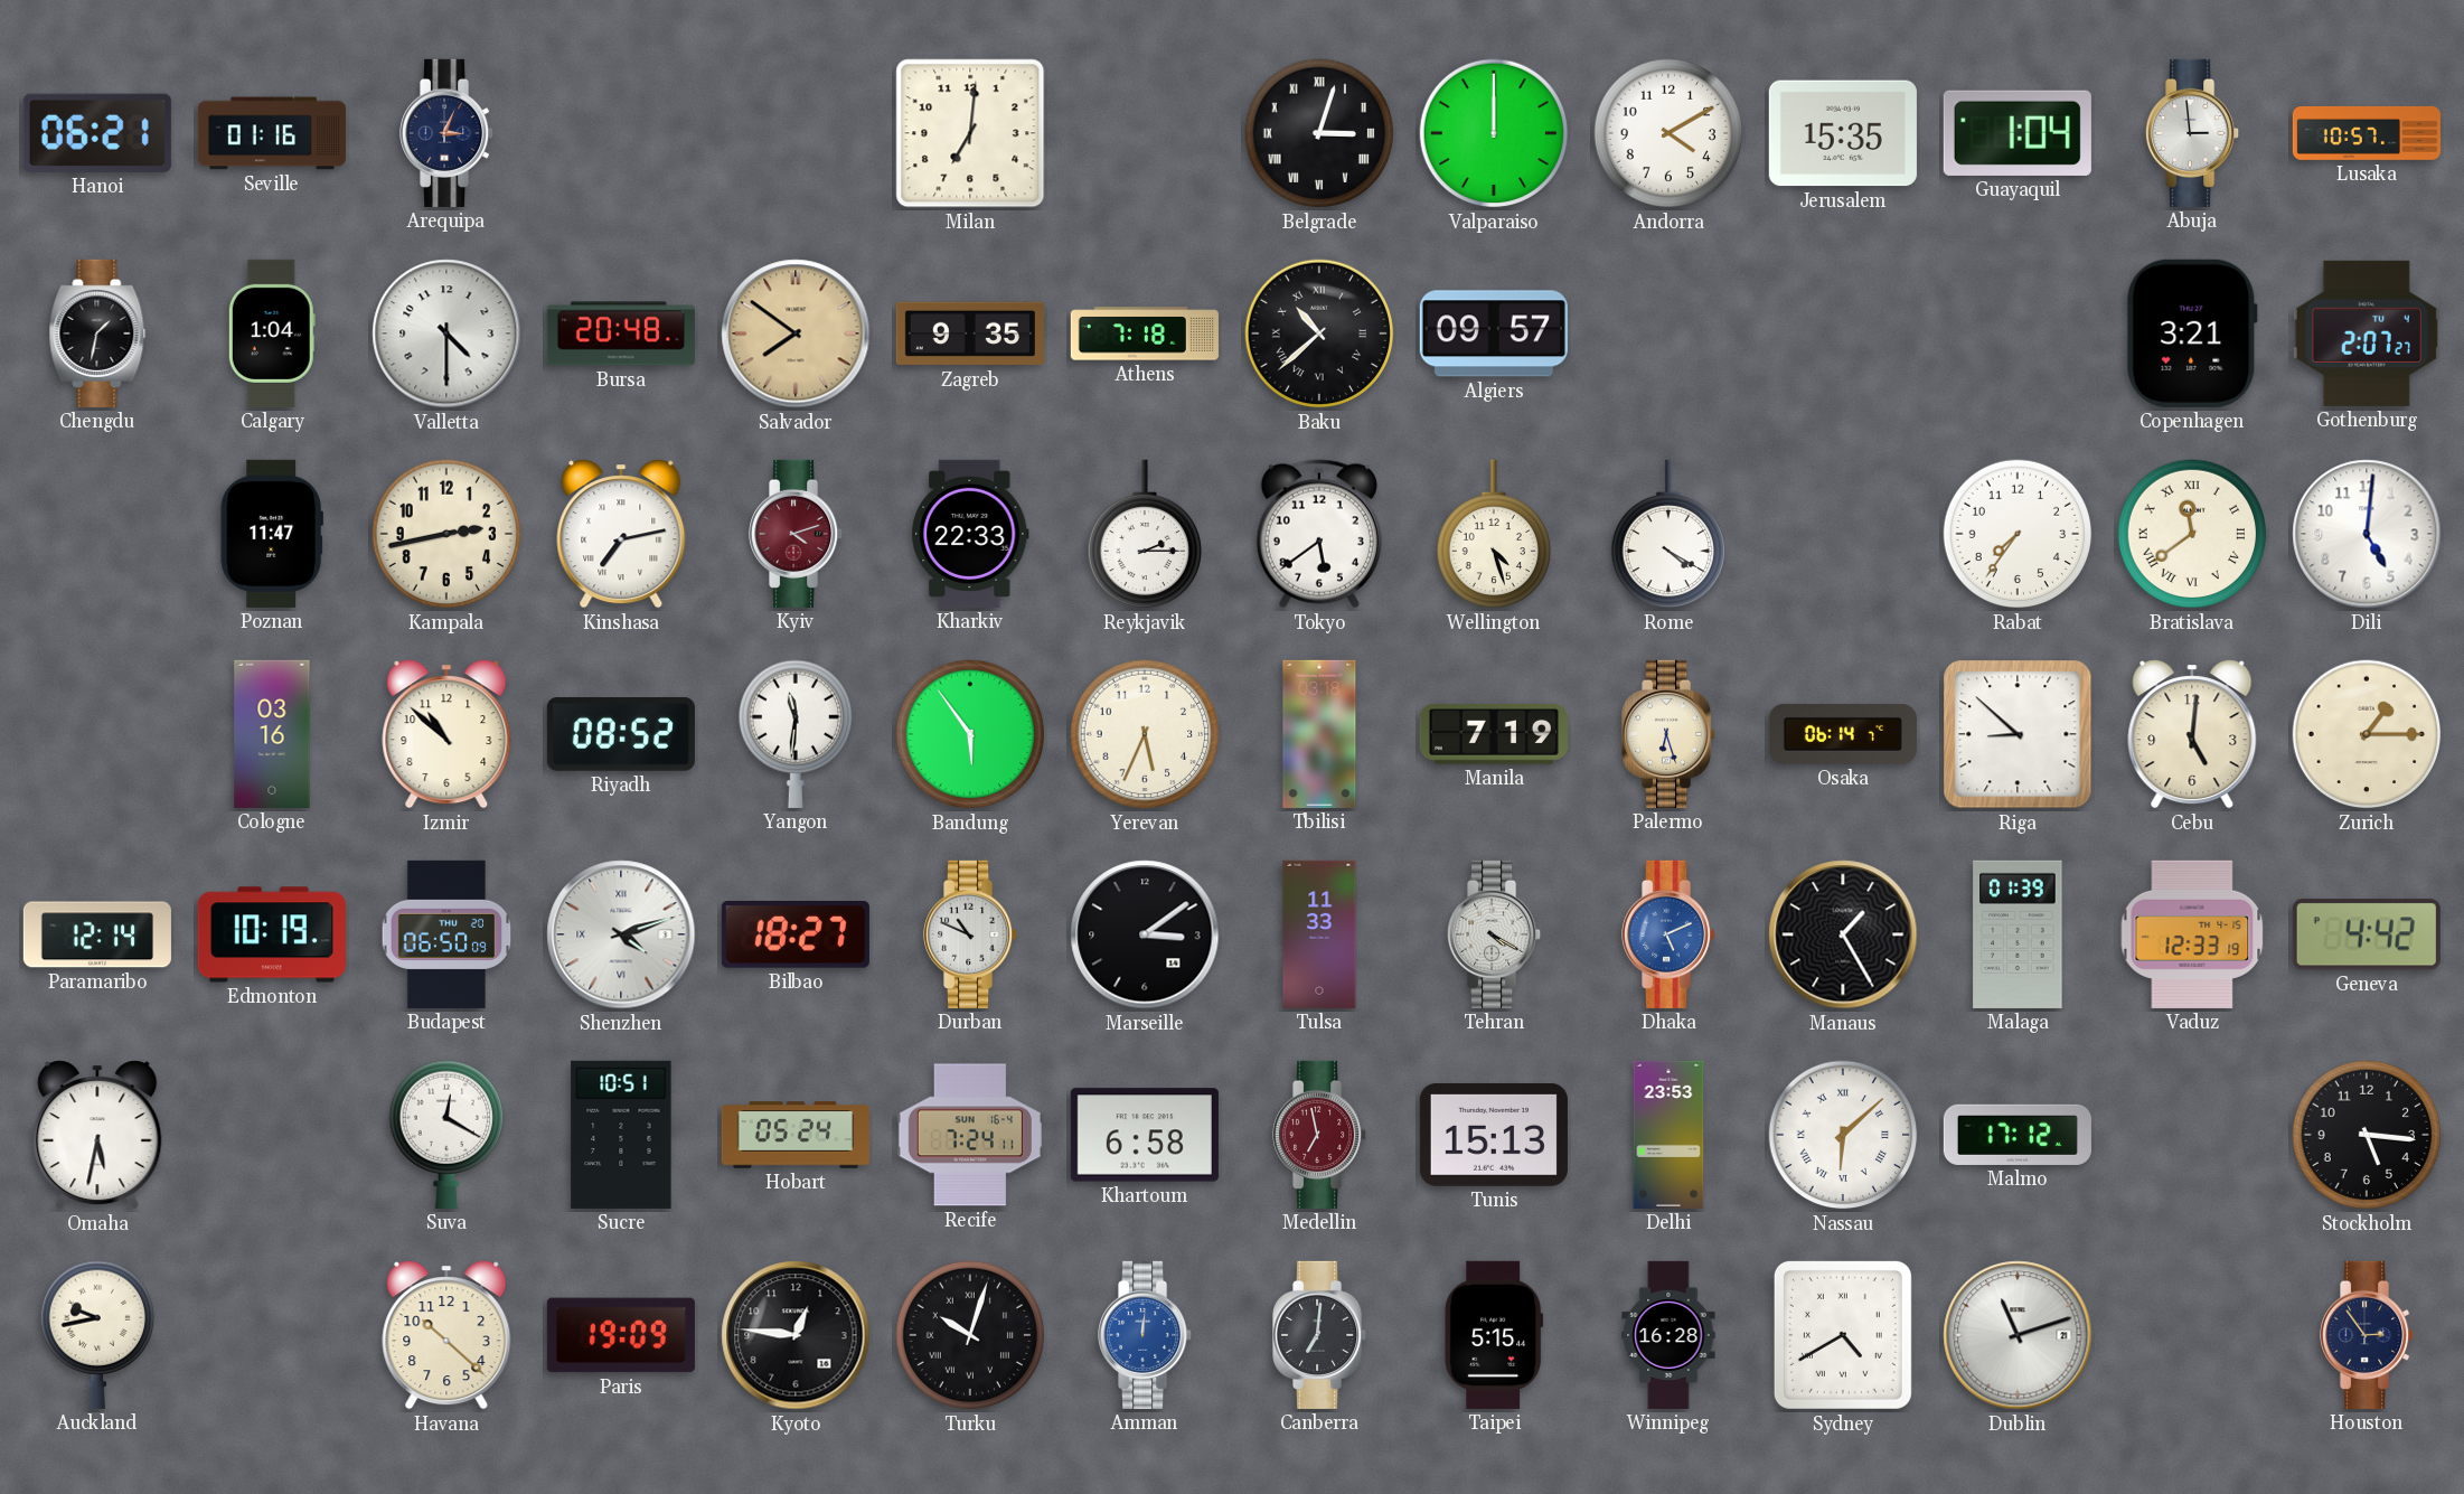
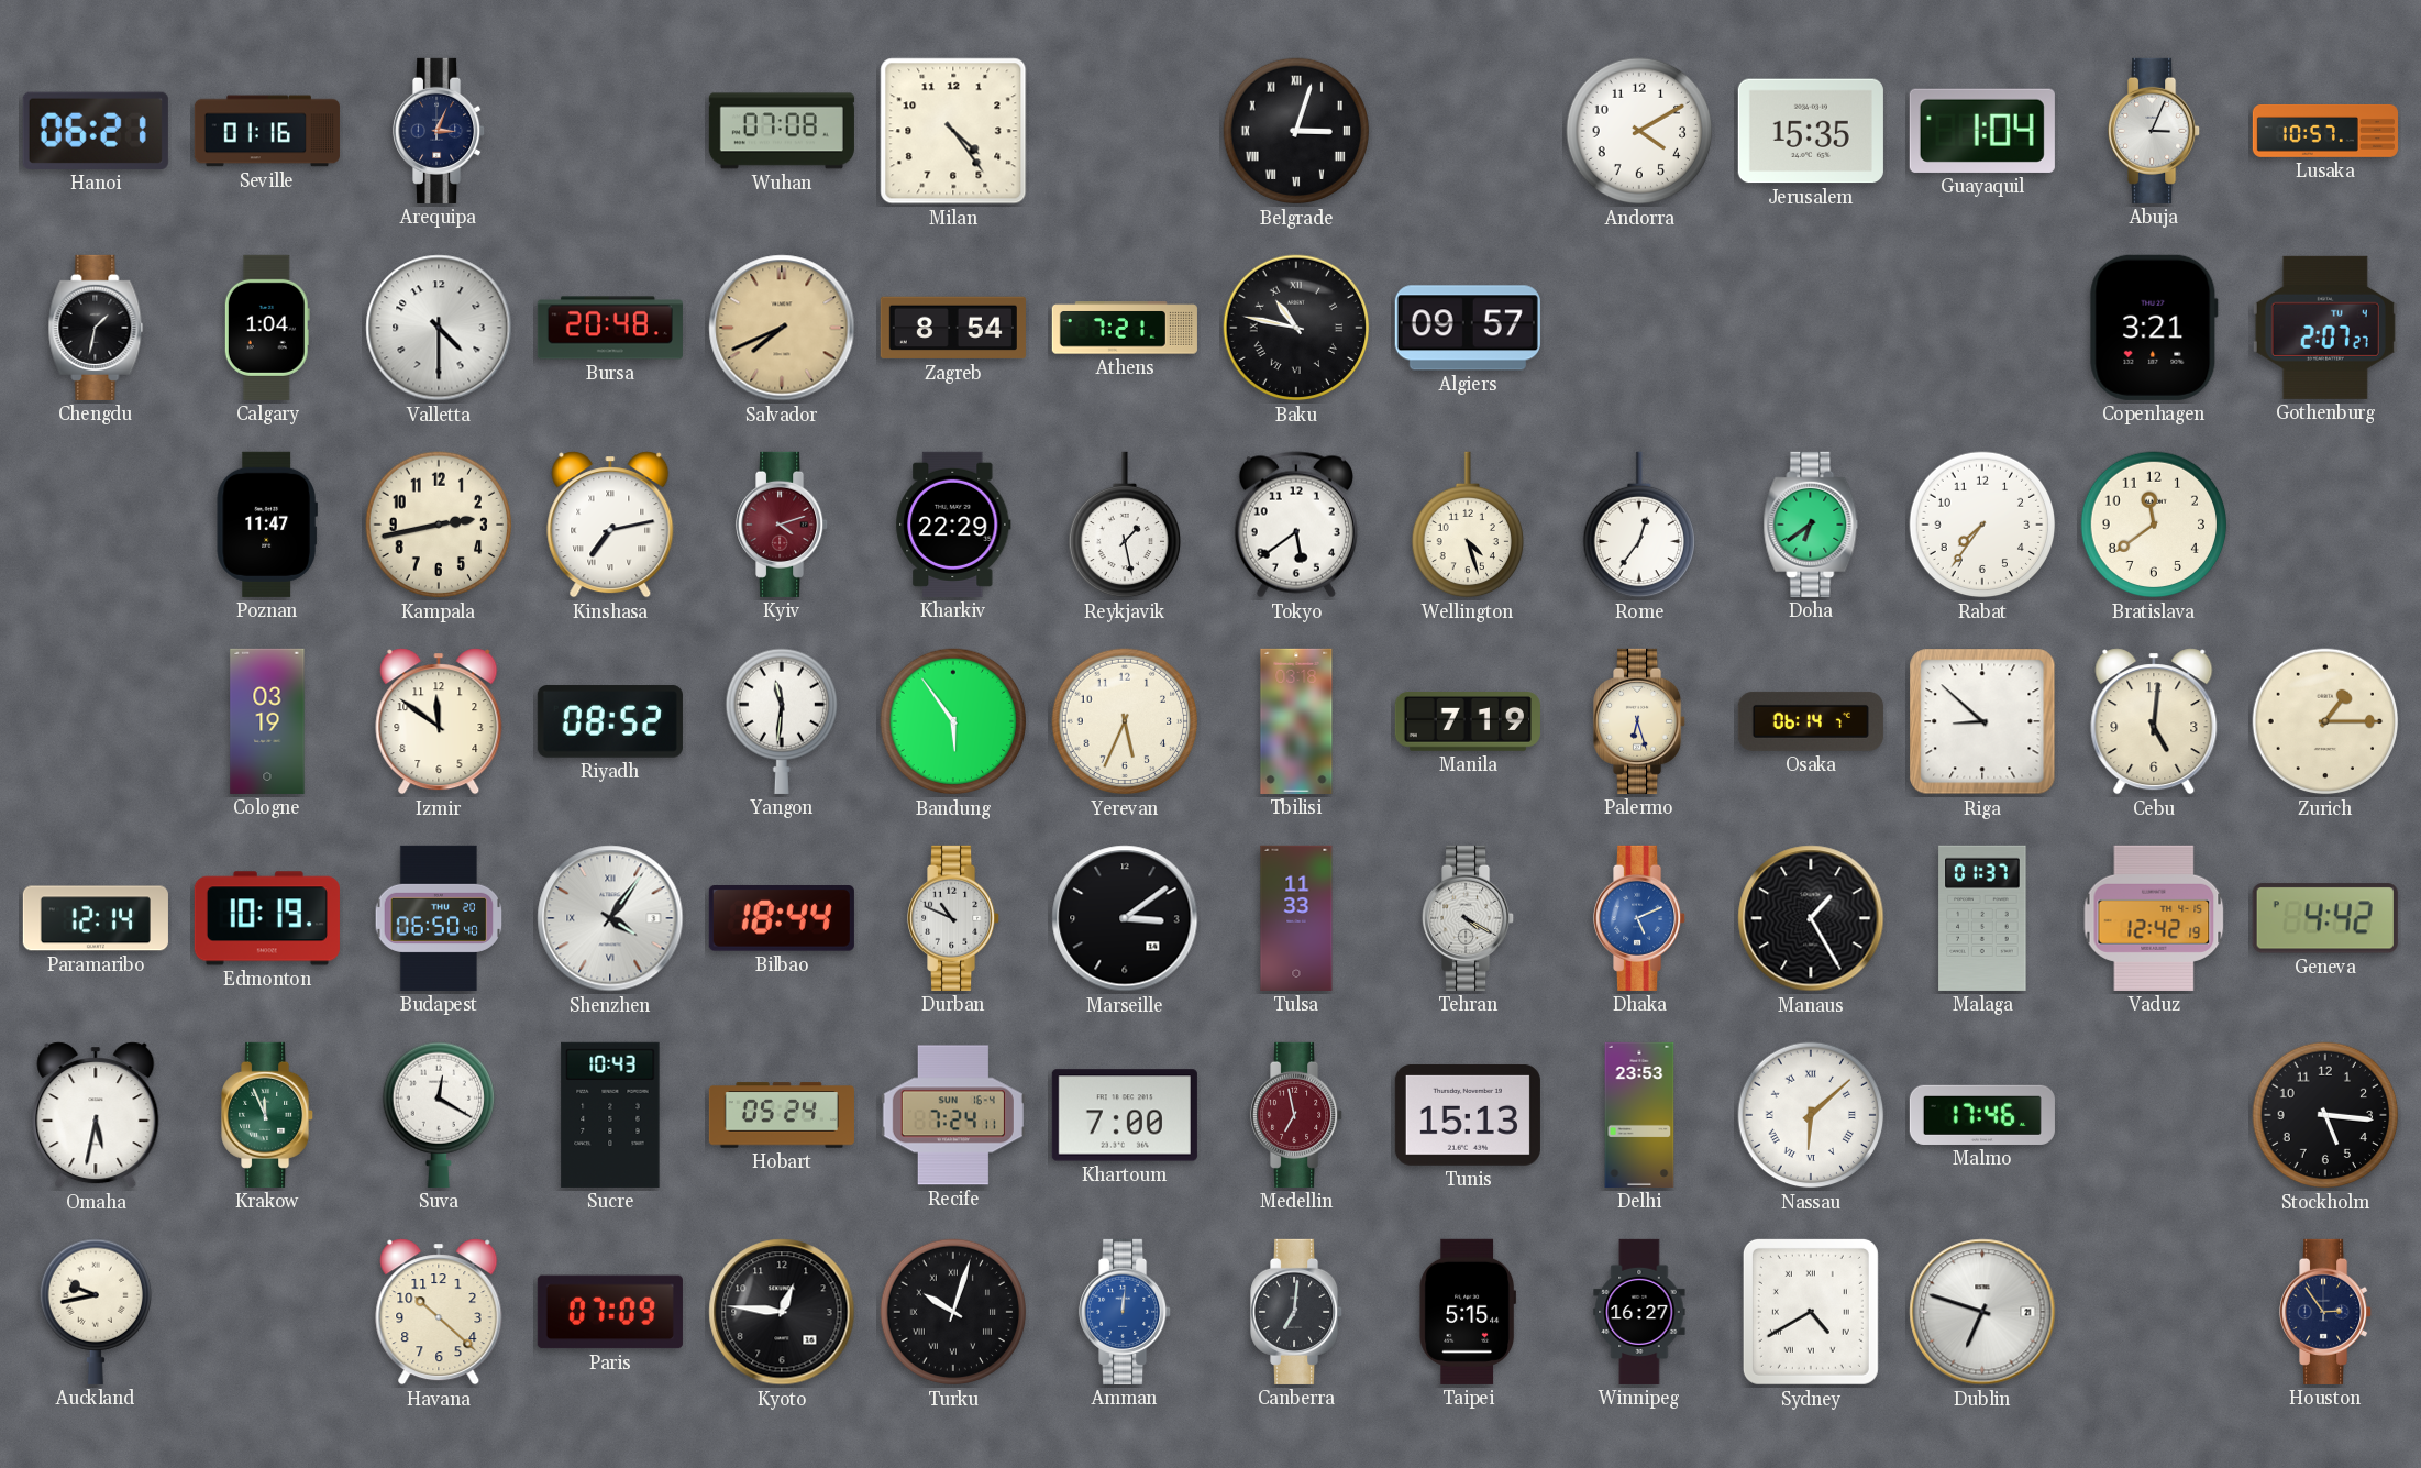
Wuhan: none -> 07:08
Milan: 7:01 -> 4:24
Valparaiso: 12:00 -> none
Abuja: 2:59 -> 3:04
Salvador: 7:51 -> 7:41
Zagreb: 9:35 -> 8:54
Athens: 7:18 -> 7:21
Baku: 10:38 -> 10:47
Kharkiv: 22:33 -> 22:29
Reykjavik: 2:15 -> 1:28
Rome: 4:20 -> 12:36
Doha: none -> 6:39
Bratislava numerals: Roman -> Arabic
Dili: 5:01 -> none
Cologne: 03:16 -> 03:19
Izmir: 10:52 -> 11:51
Budapest: 06:50:09 -> 06:50:40
Shenzhen: 4:12 -> 4:06
Bilbao: 18:27 -> 18:44
Malaga: 01:39 -> 01:37
Vaduz: 12:33 -> 12:42
Krakow: none -> 11:56
Sucre: 10:51 -> 10:43
Khartoum: 6:58 -> 7:00
Malmo: 17:12 -> 17:46
Paris: 19:09 -> 07:09
Winnipeg: 16:28 -> 16:27
Dublin: 11:12 -> 6:48
